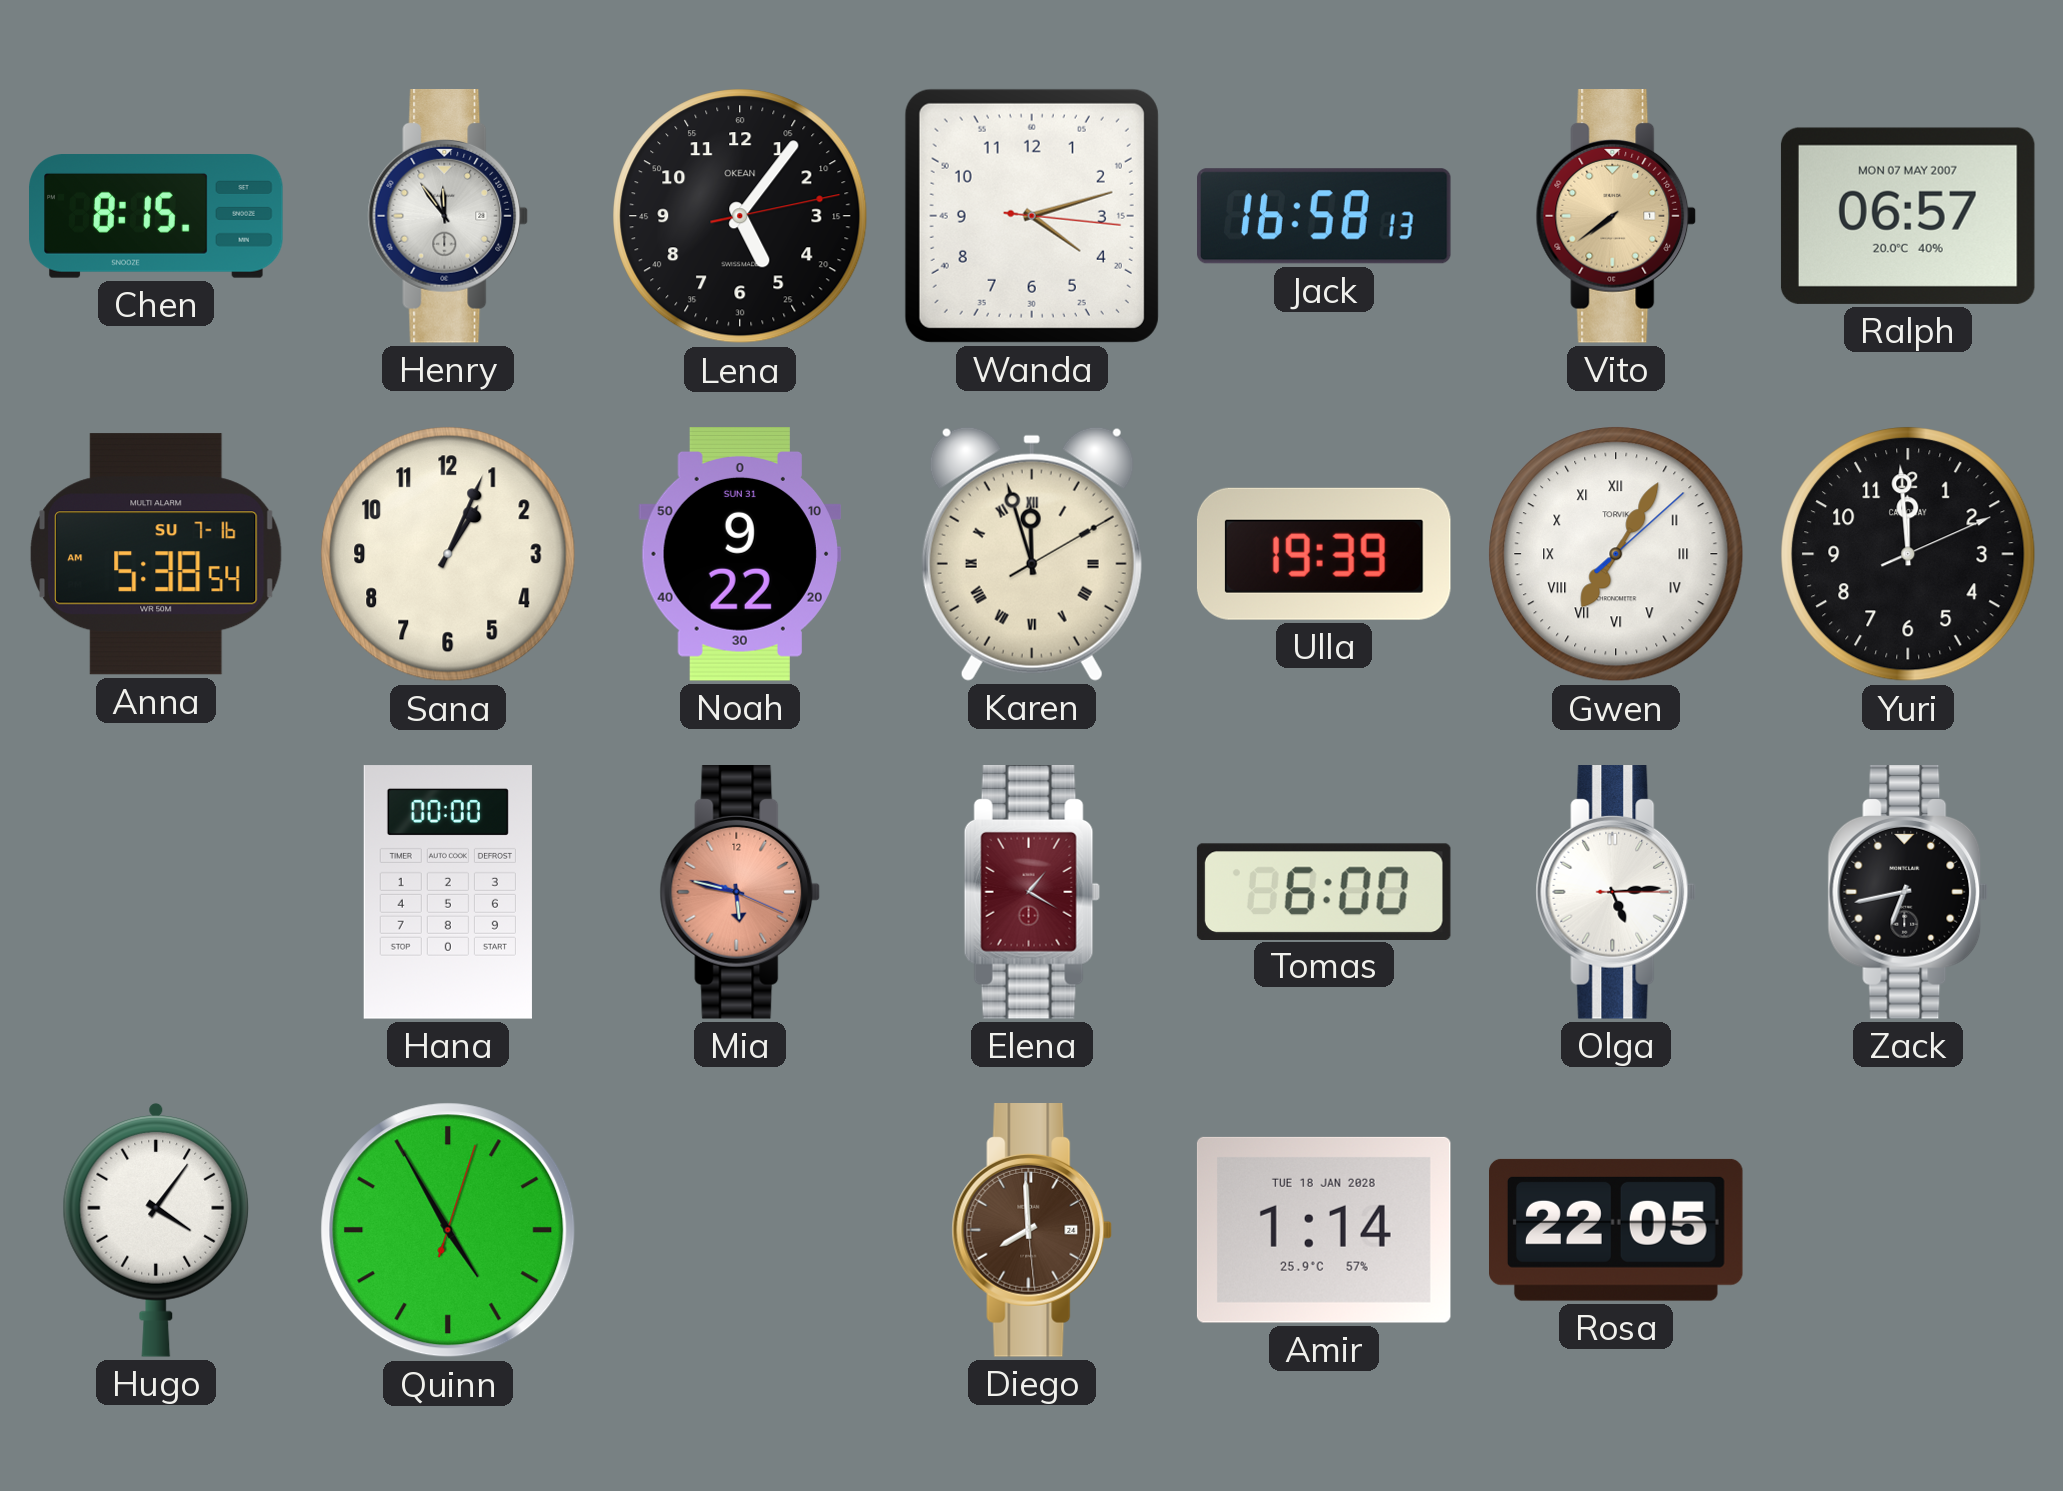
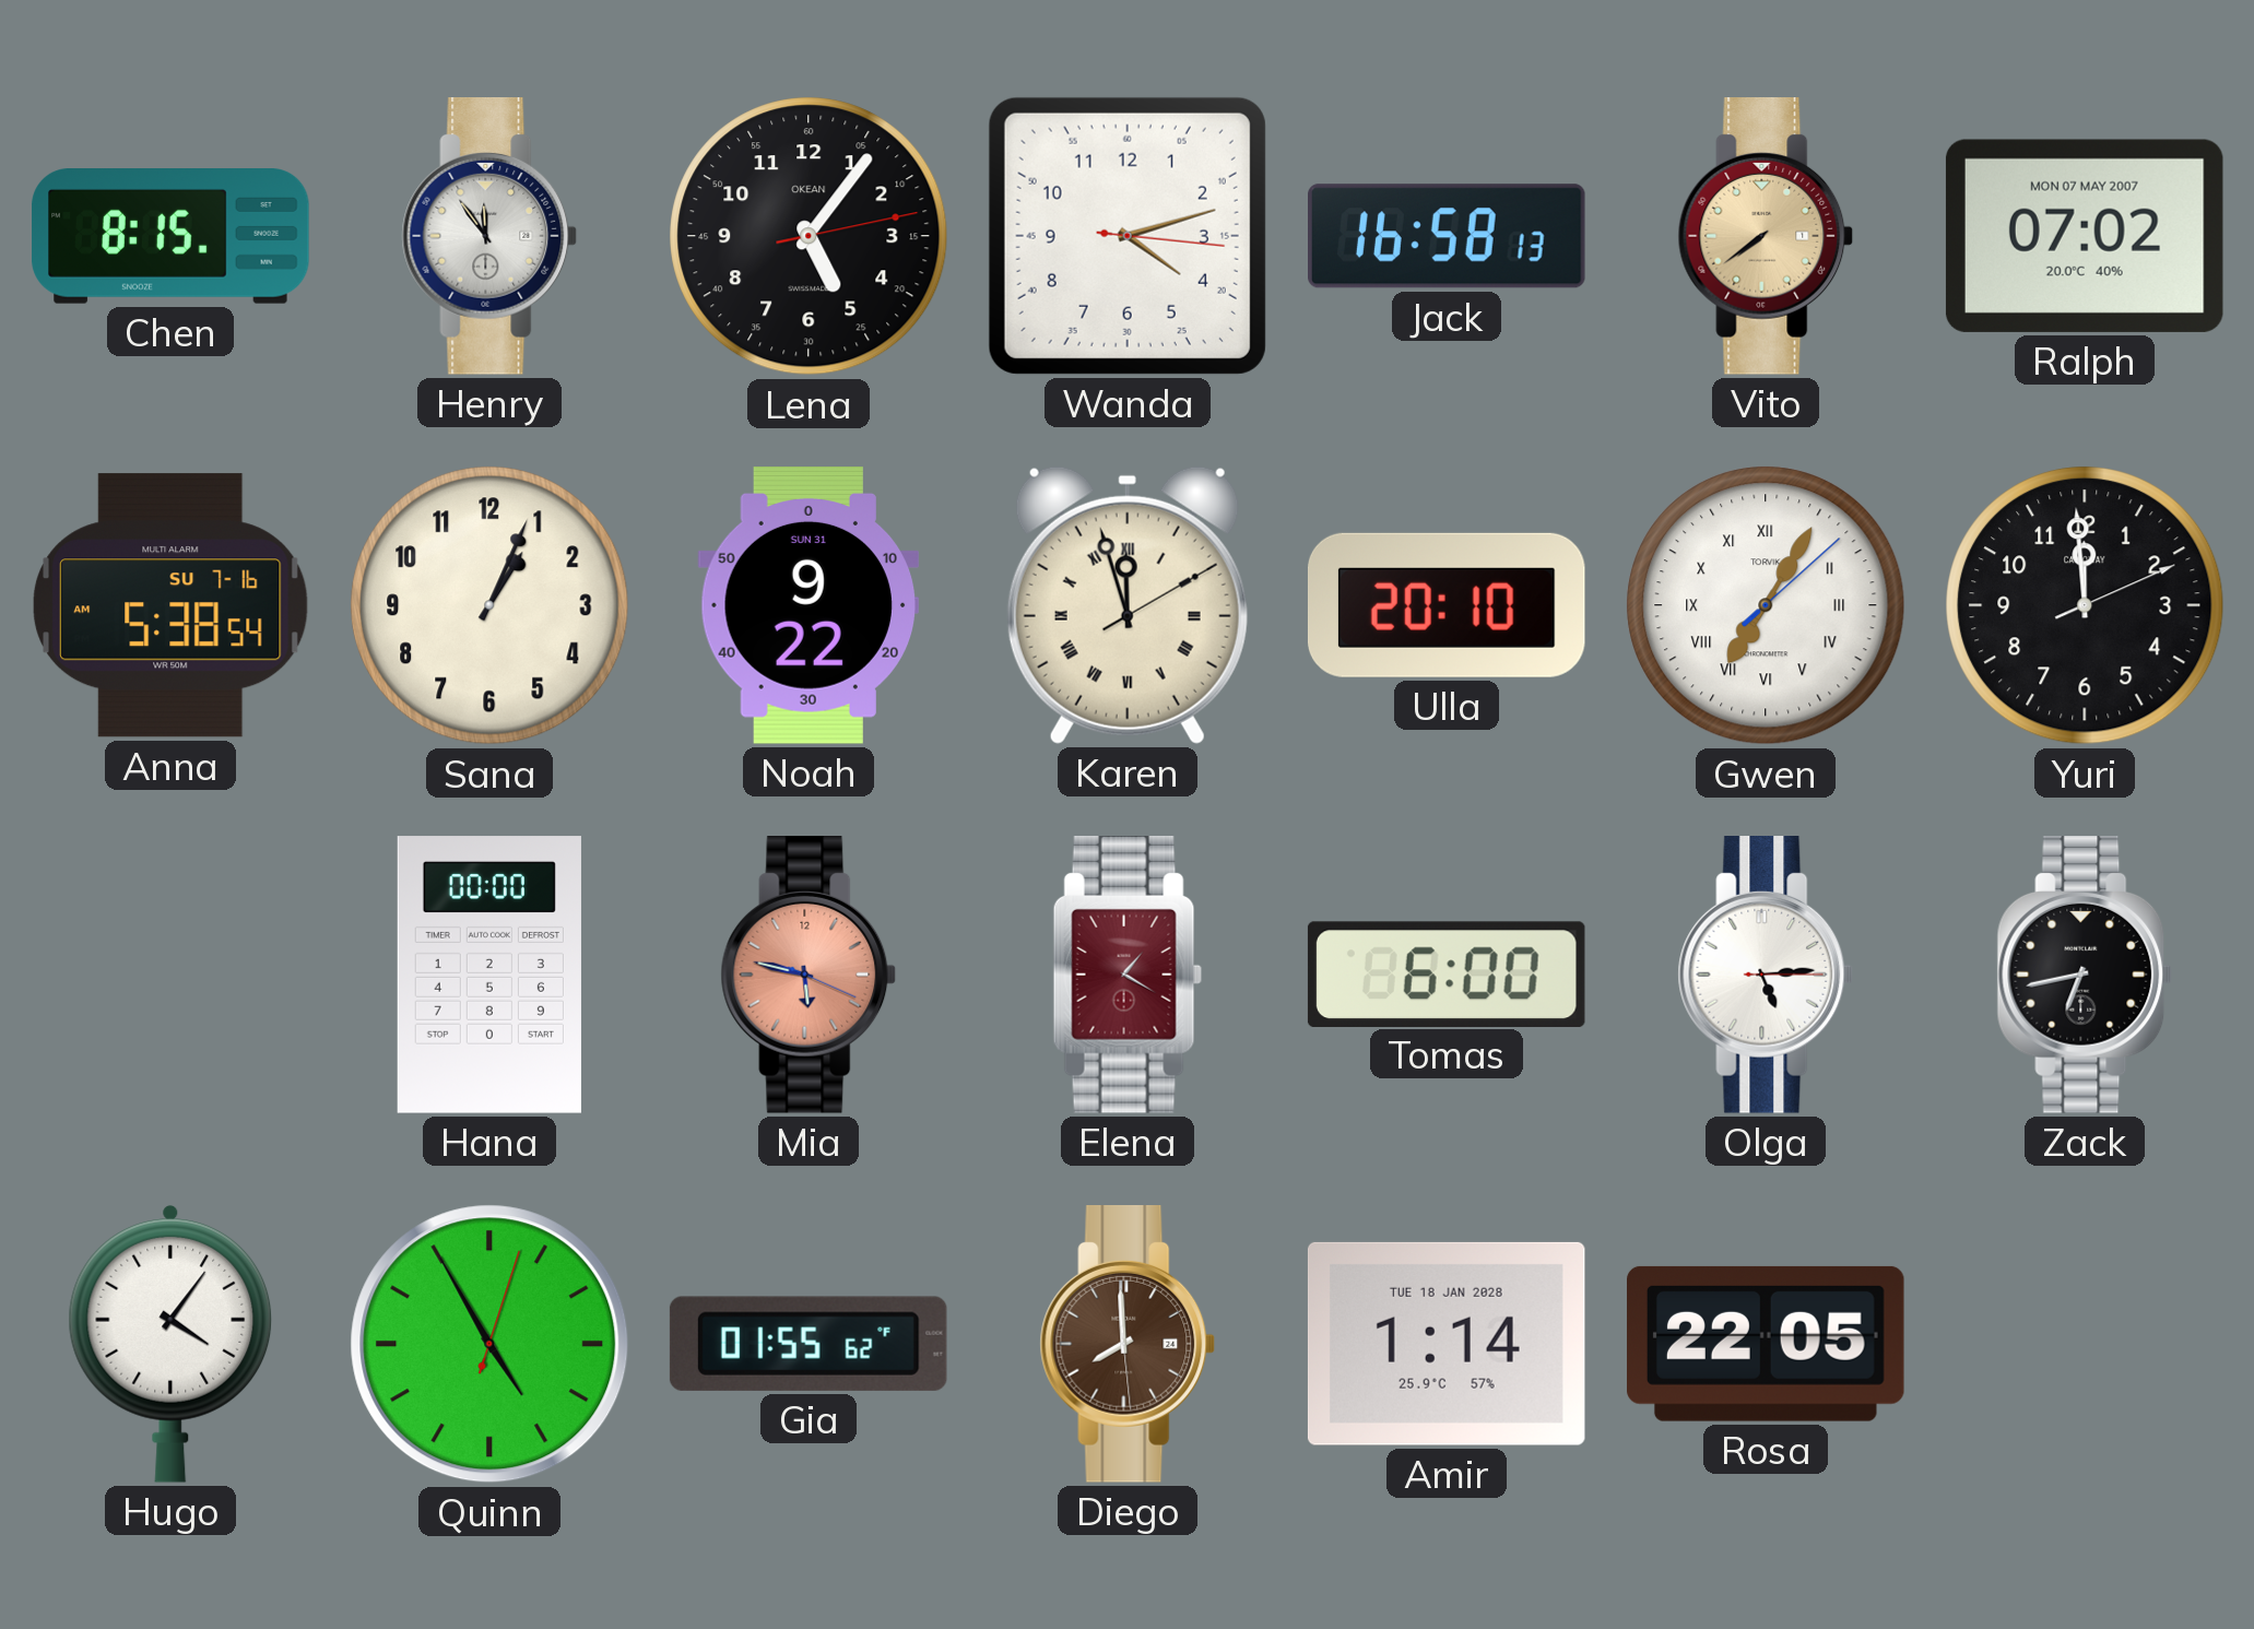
Ralph: 06:57 -> 07:02
Ulla: 19:39 -> 20:10
Gia: none -> 01:55
